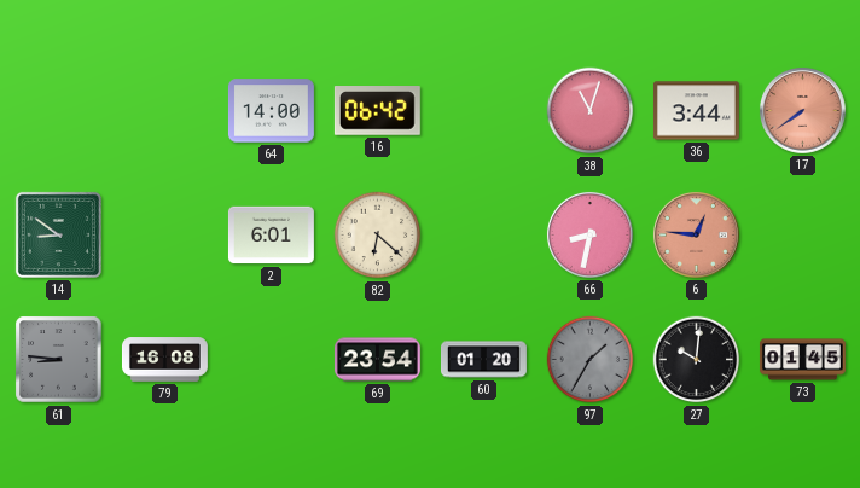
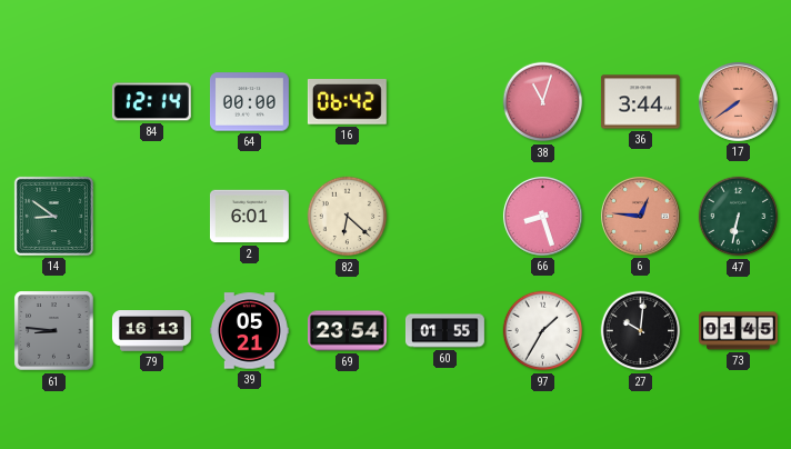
84: none -> 12:14
64: 14:00 -> 00:00
66: 8:32 -> 8:27
47: none -> 6:32
79: 16:08 -> 16:13
39: none -> 05:21
60: 01:20 -> 01:55
97 dial: grey -> white
